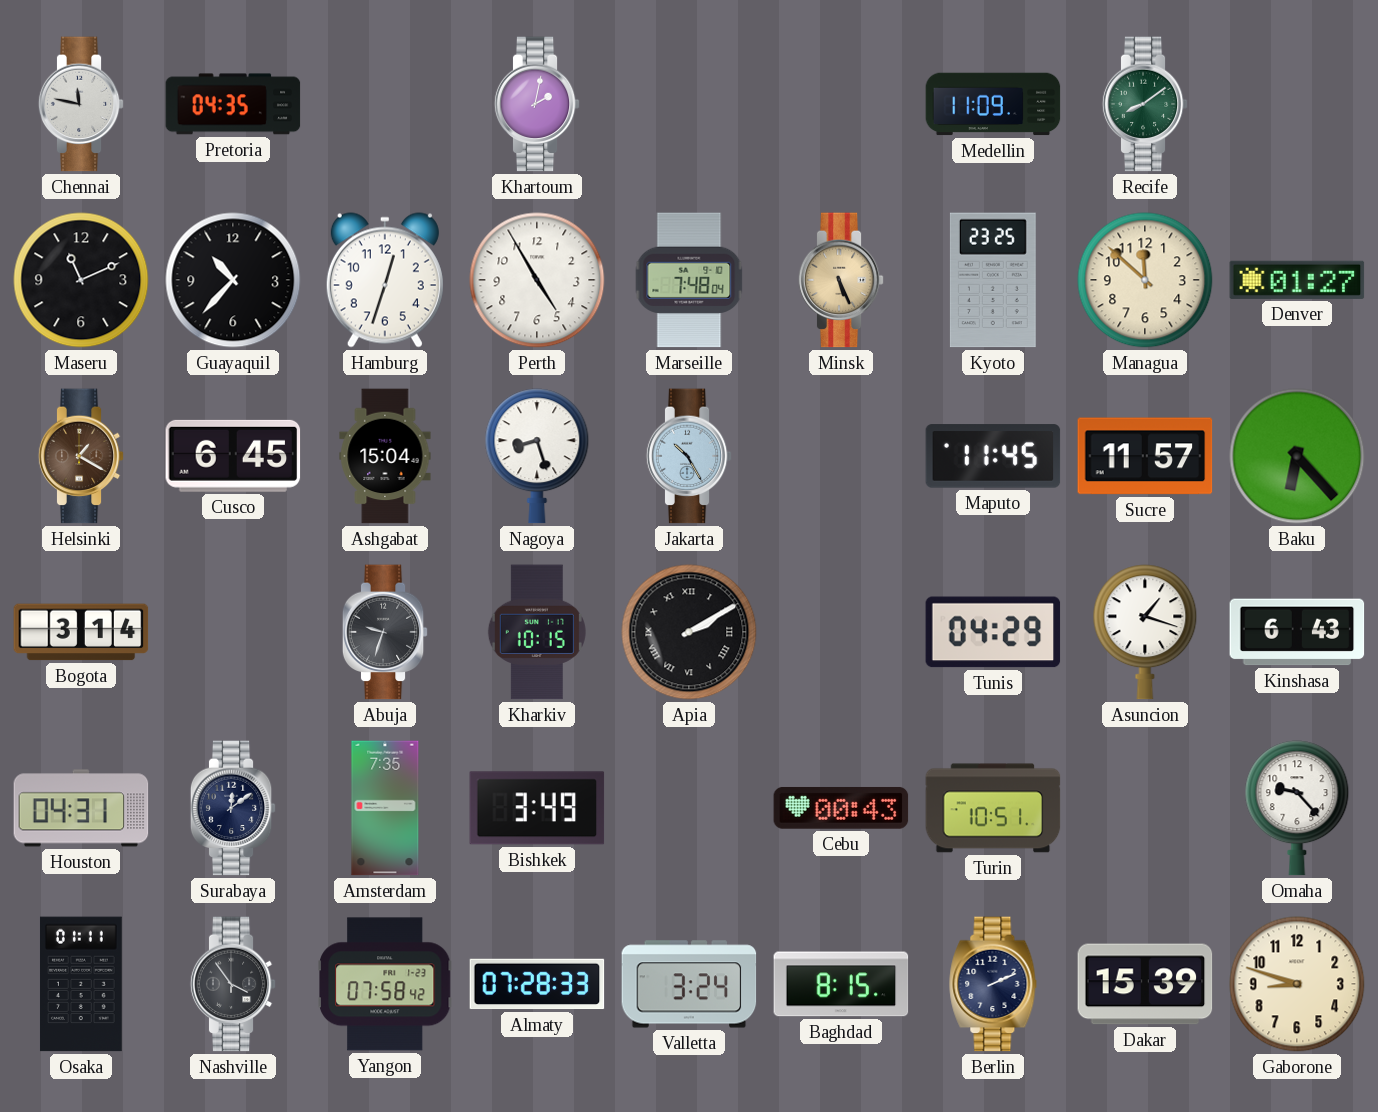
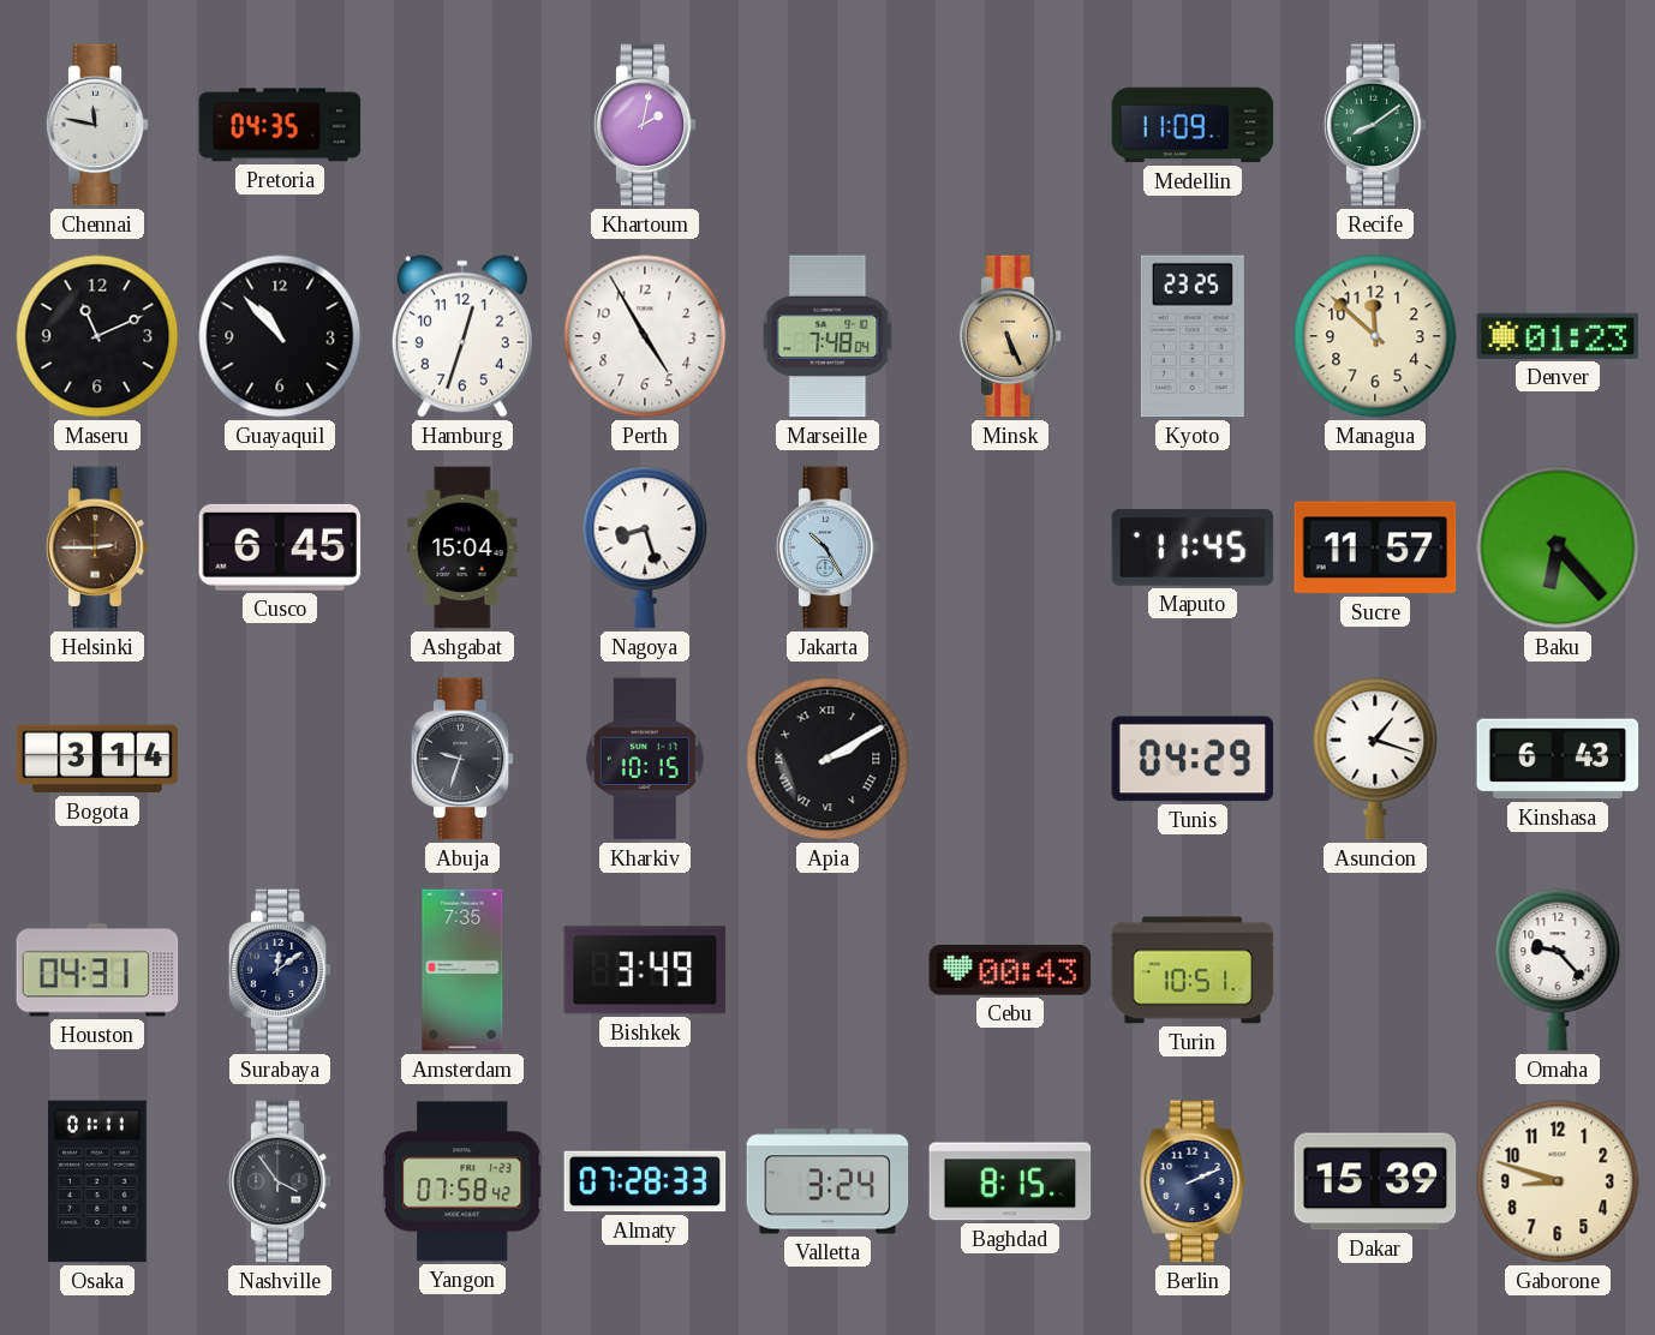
Guayaquil: 10:37 -> 10:53
Denver: 01:27 -> 01:23
Helsinki: 1:20 -> 2:45
